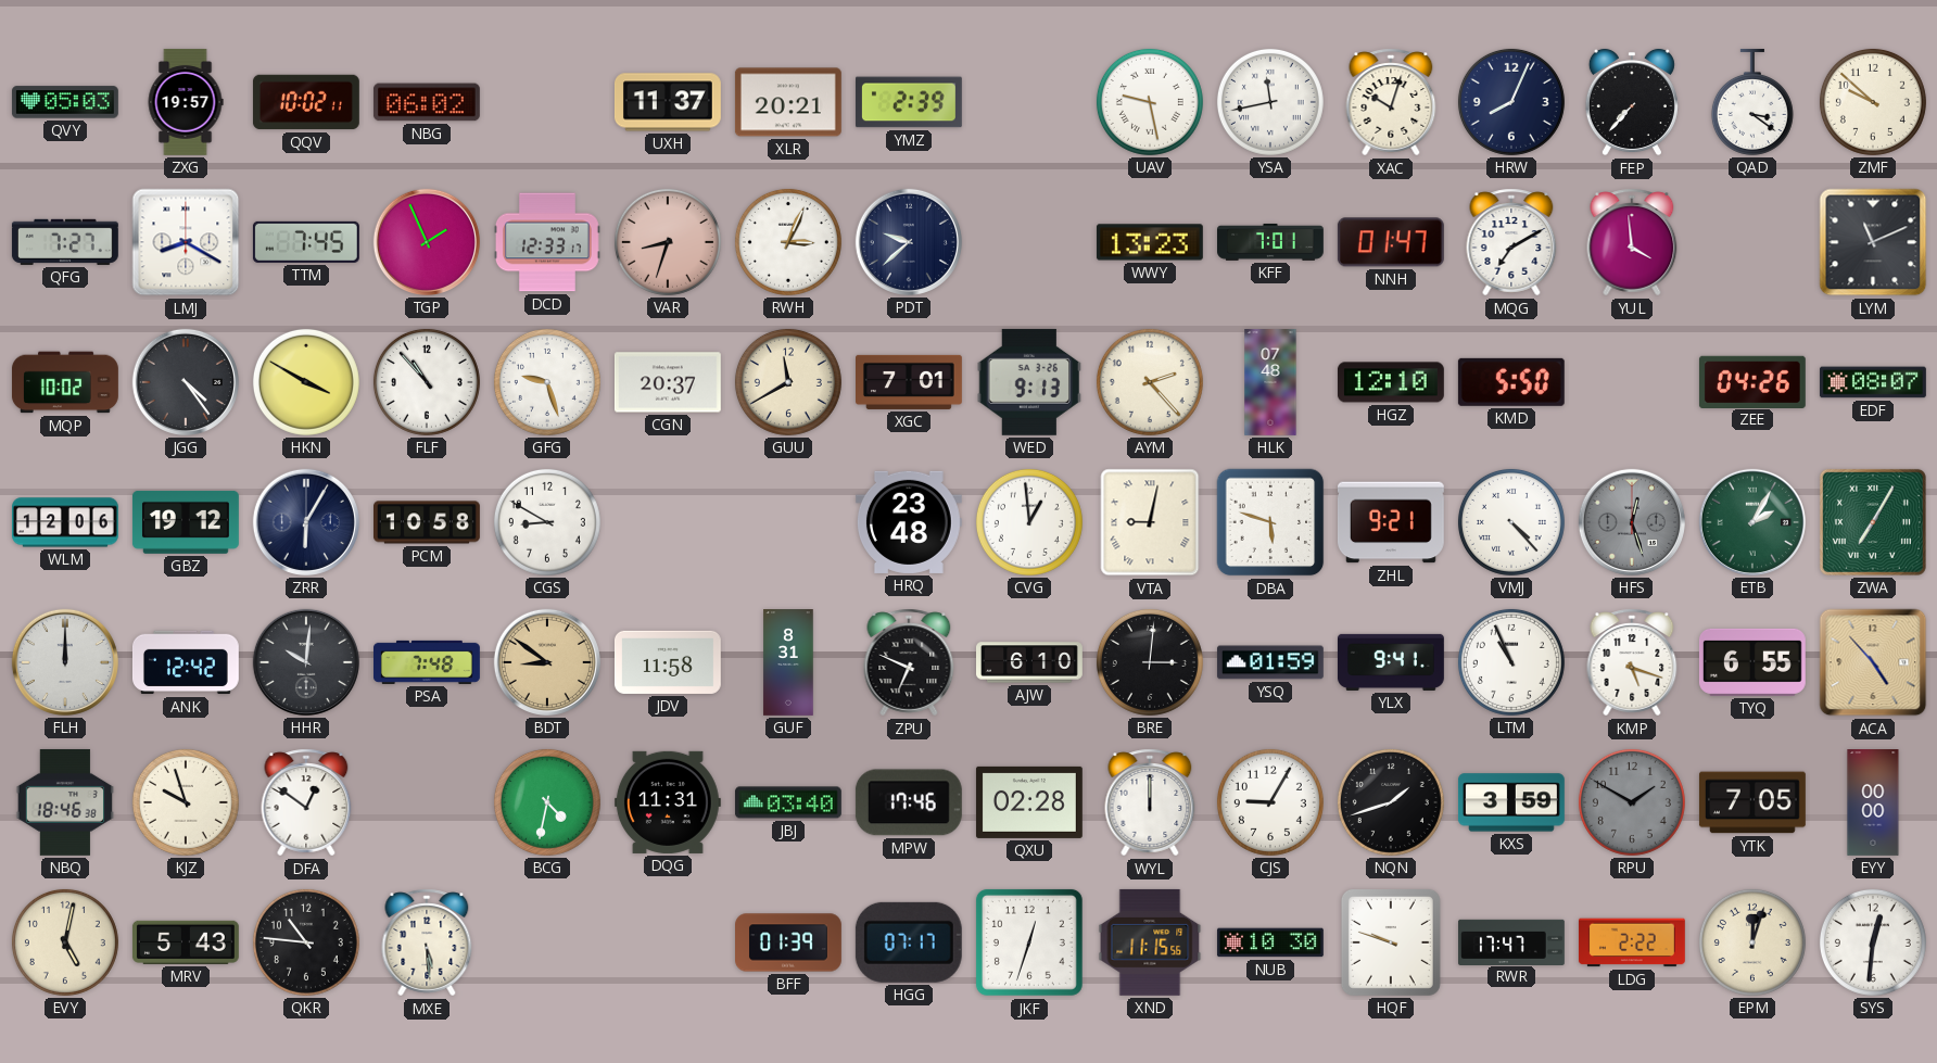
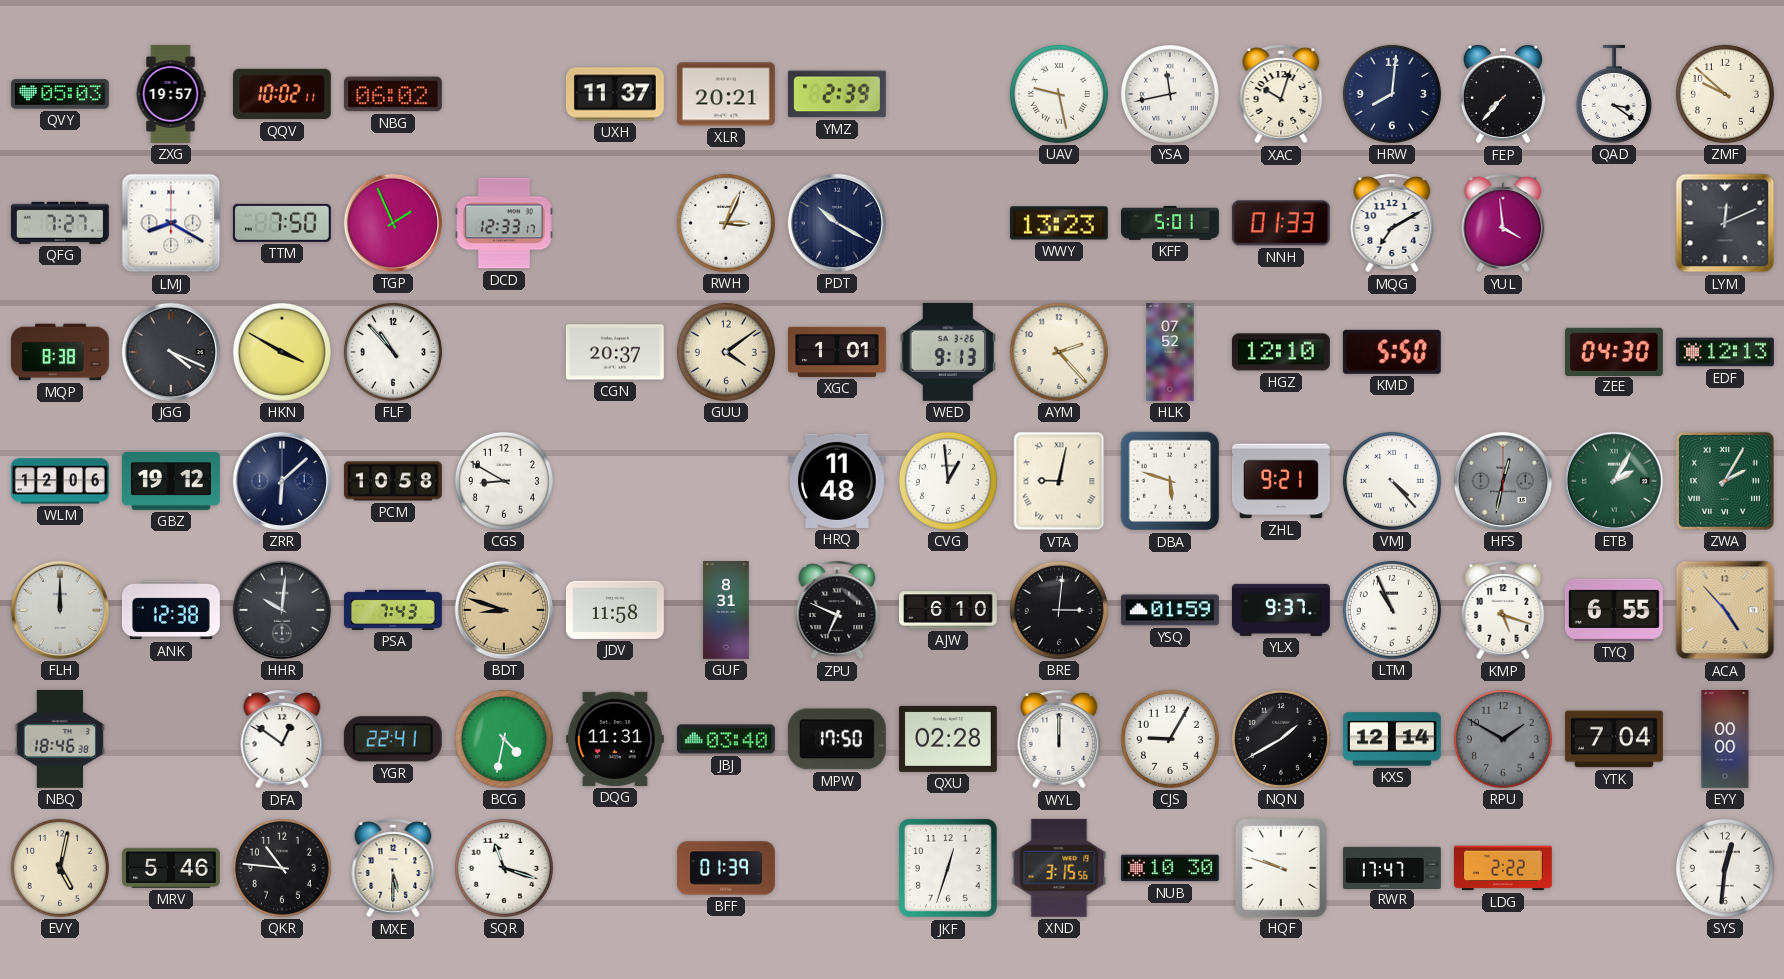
HRW: 8:04 -> 8:01
TTM: 7:45 -> 7:50
VAR: 8:33 -> none
PDT: 9:38 -> 10:20
KFF: 7:01 -> 5:01
NNH: 01:47 -> 01:33
LYM: 11:11 -> 12:11
MQP: 10:02 -> 8:38
JGG: 4:24 -> 4:19
GFG: 9:27 -> none
GUU: 11:40 -> 4:09
XGC: 7:01 -> 1:01
HLK: 07:48 -> 07:52
ZEE: 04:26 -> 04:30
EDF: 08:07 -> 12:13
ZRR: 6:05 -> 6:08
HRQ: 23:48 -> 11:48
HFS: 12:27 -> 12:32
ZWA: 7:05 -> 2:05
ANK: 12:42 -> 12:38
PSA: 7:48 -> 7:43
BDT: 8:51 -> 8:48
YLX: 9:41 -> 9:37
KJZ: 9:57 -> none
YGR: none -> 22:41
MPW: 17:46 -> 17:50
NQN: 1:42 -> 1:40
KXS: 3:59 -> 12:14
YTK: 7:05 -> 7:04
MRV: 5:43 -> 5:46
MXE: 5:29 -> 5:30
SQR: none -> 11:18
HGG: 07:17 -> none
XND: 11:15 -> 3:15
EPM: 12:03 -> none
